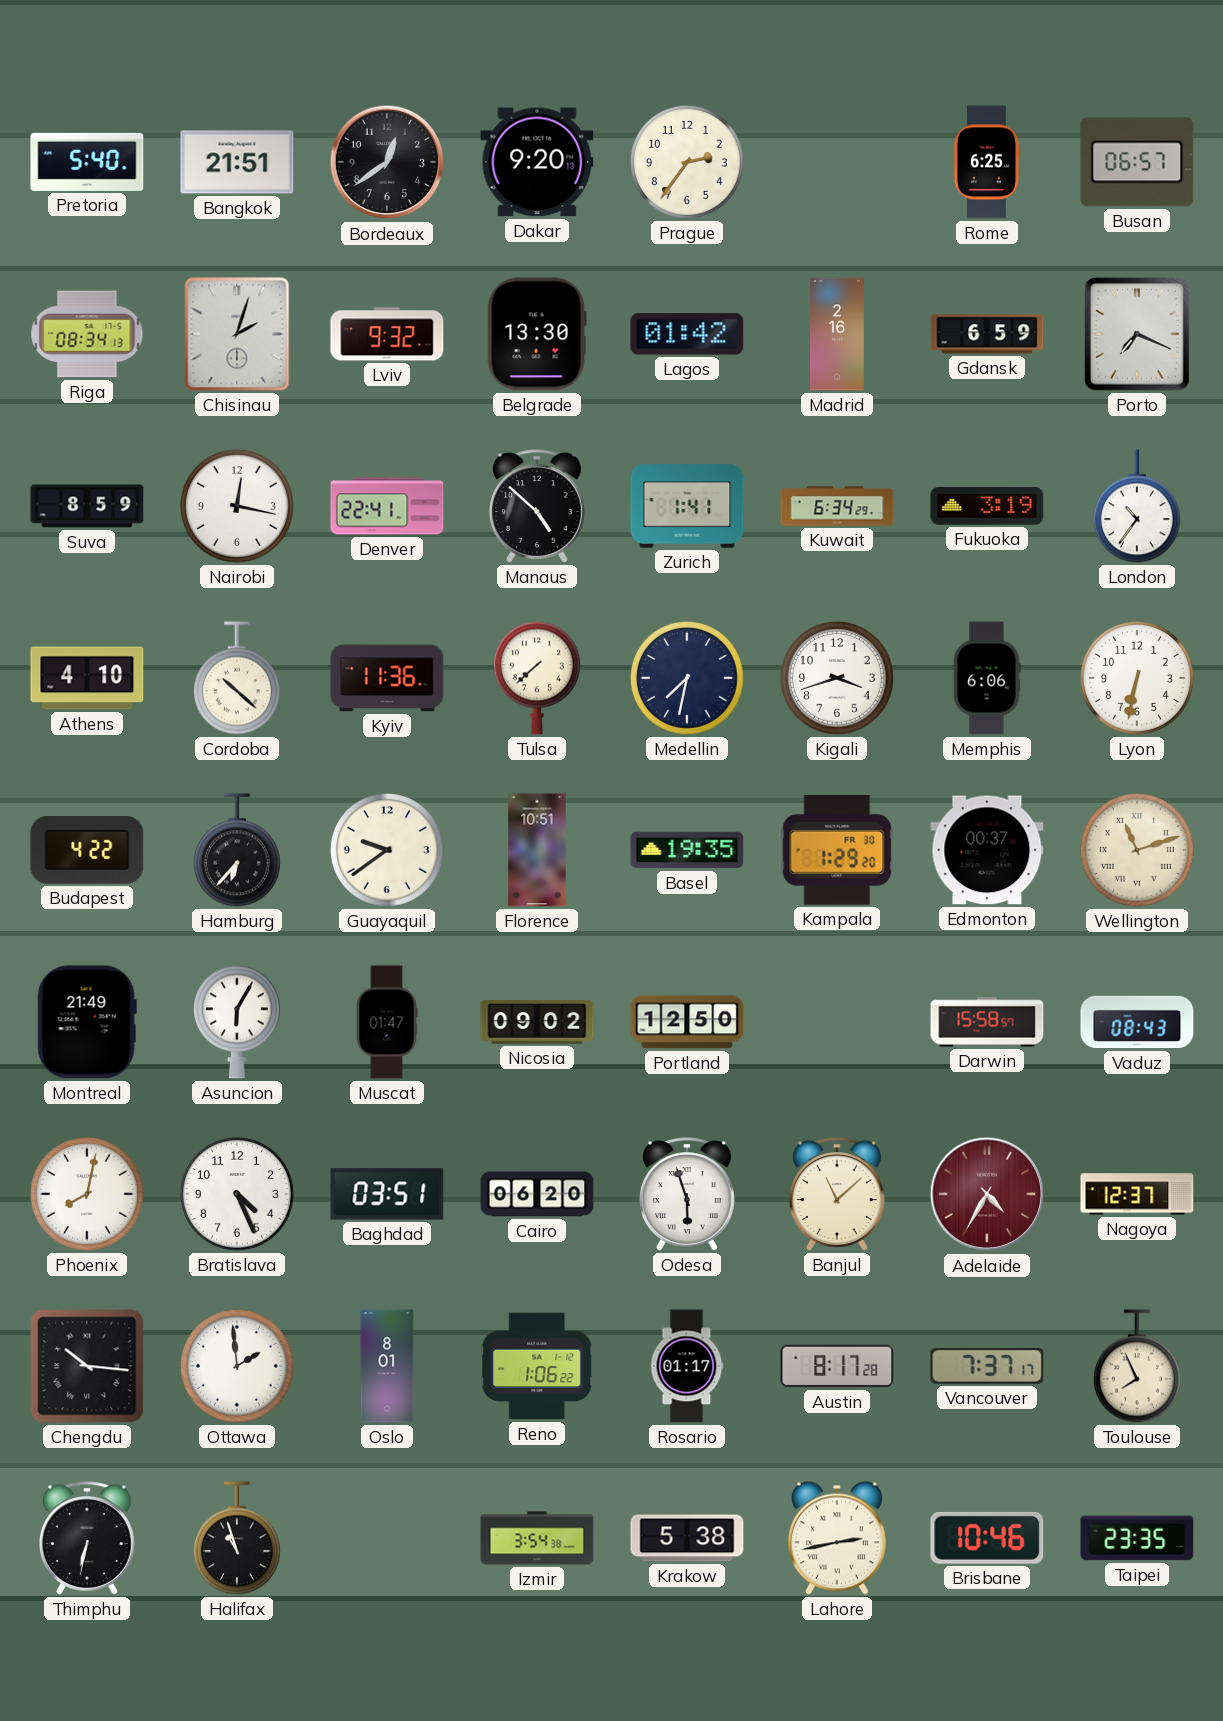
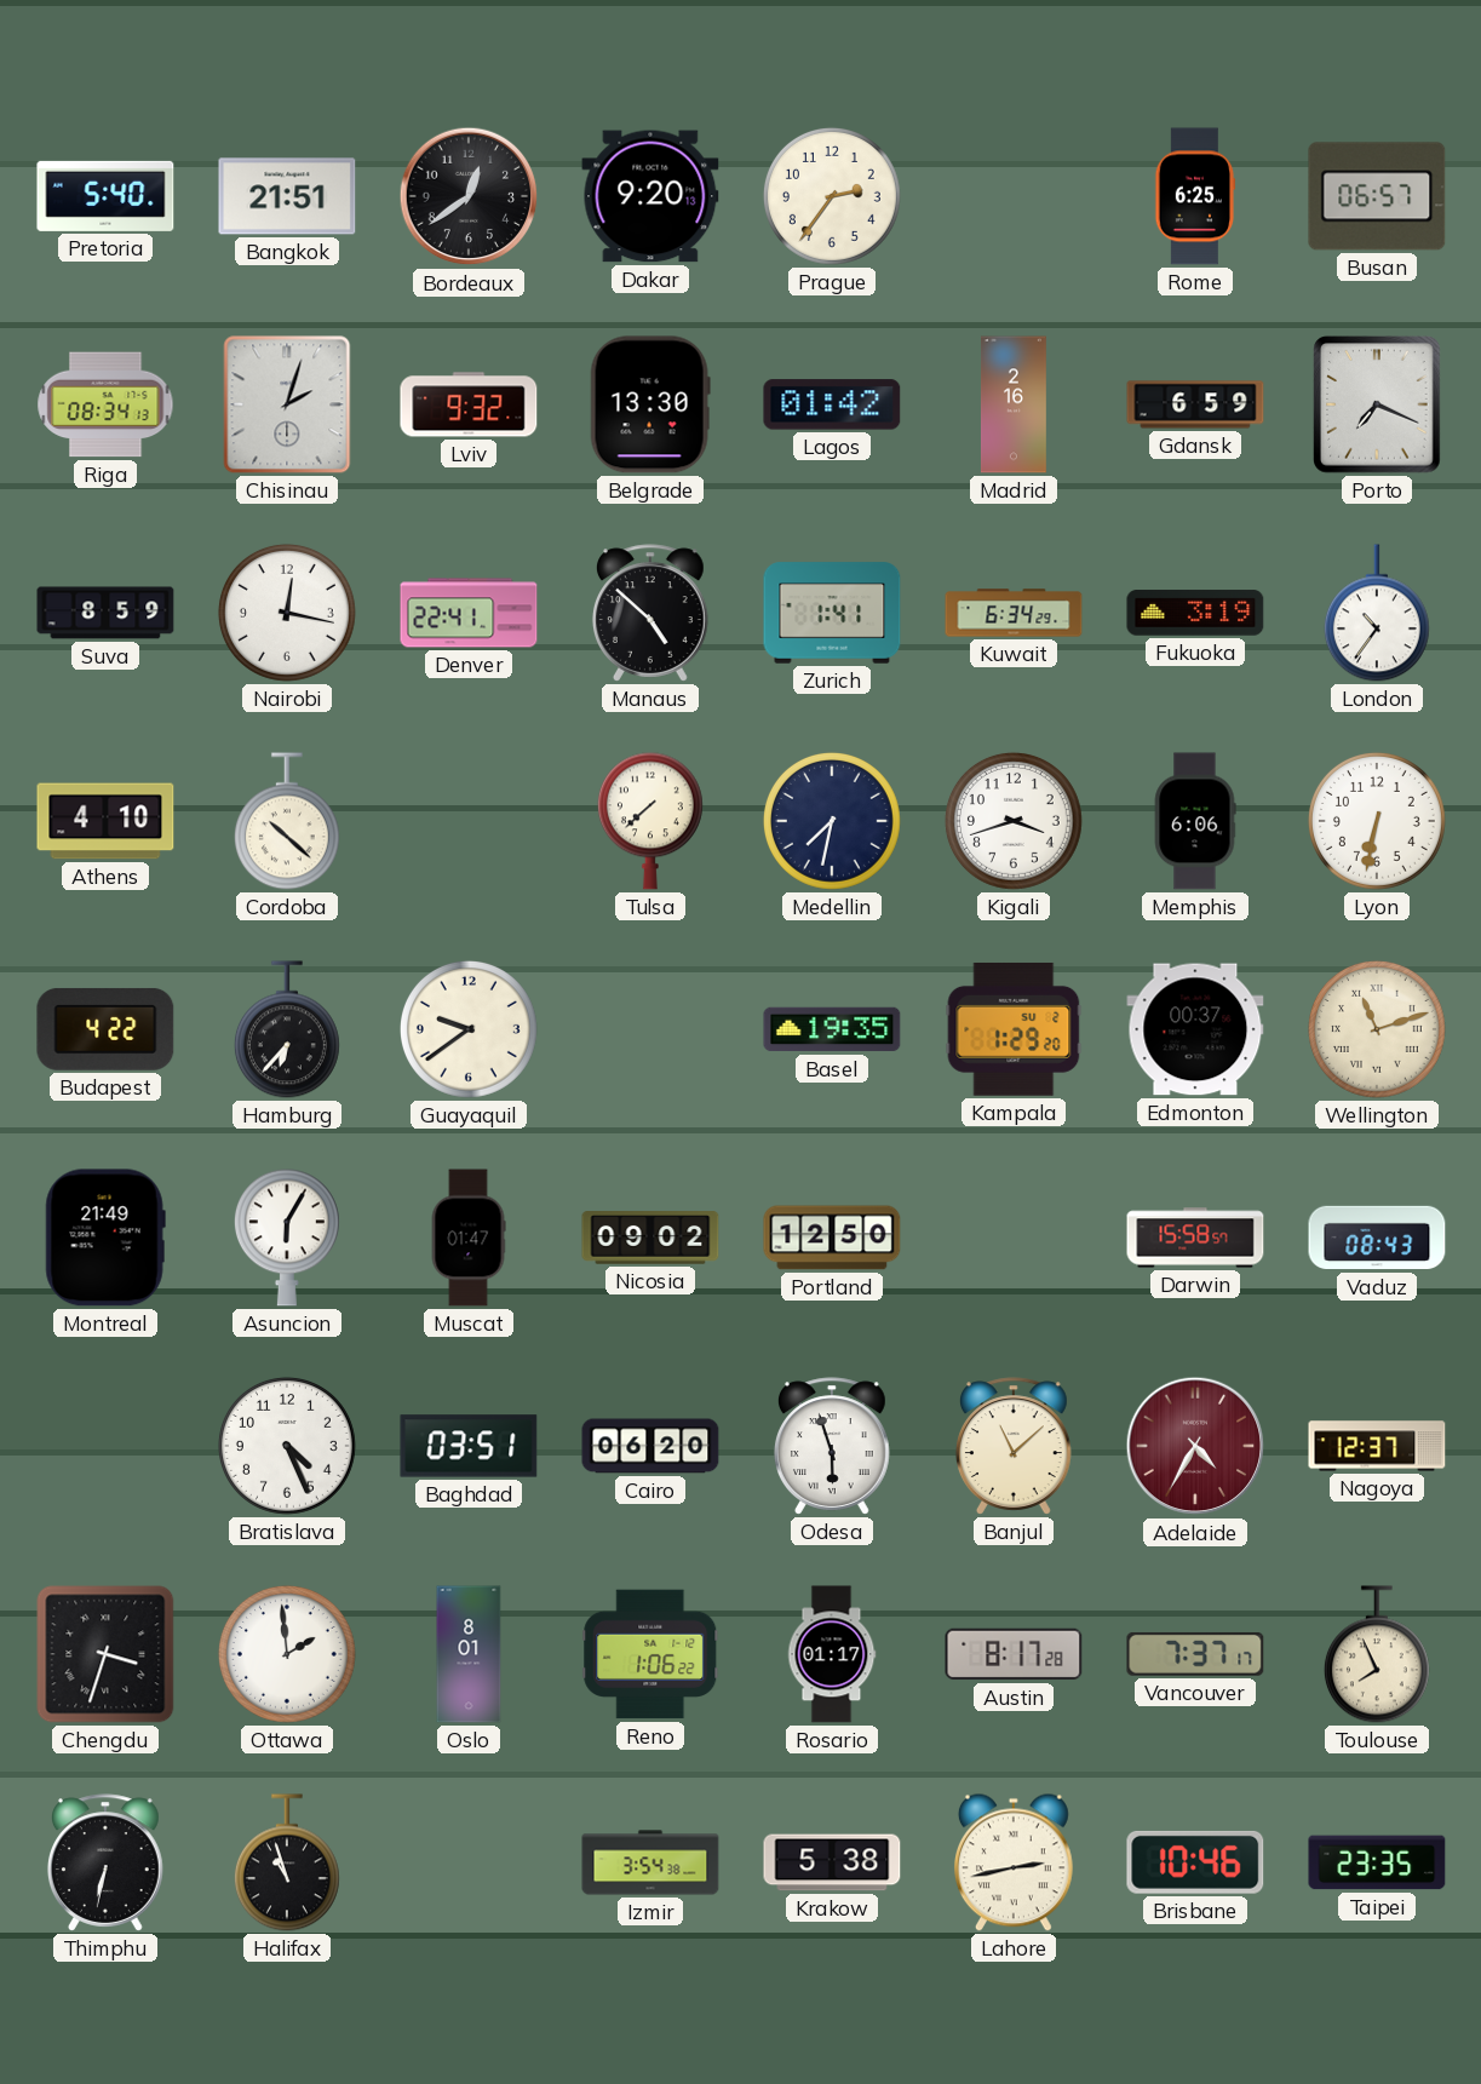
Kyiv: 11:36 -> none
Florence: 10:51 -> none
Kampala date: FR 30 -> SU 2
Phoenix: 8:02 -> none
Chengdu: 10:16 -> 3:33
